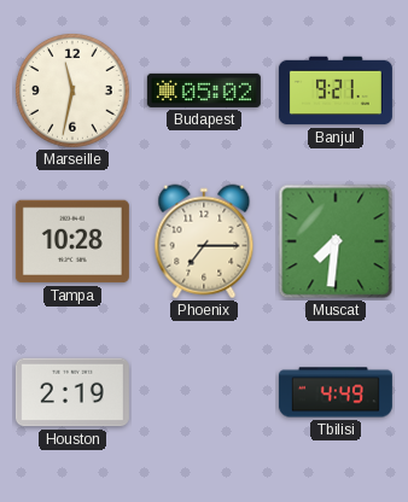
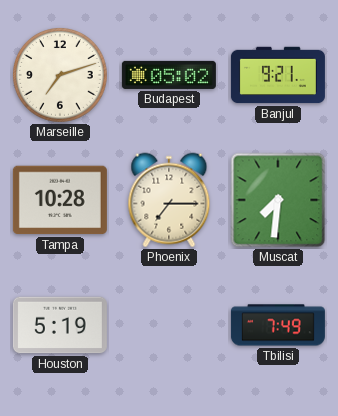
Marseille: 11:32 -> 7:12
Houston: 2:19 -> 5:19
Tbilisi: 4:49 -> 7:49
